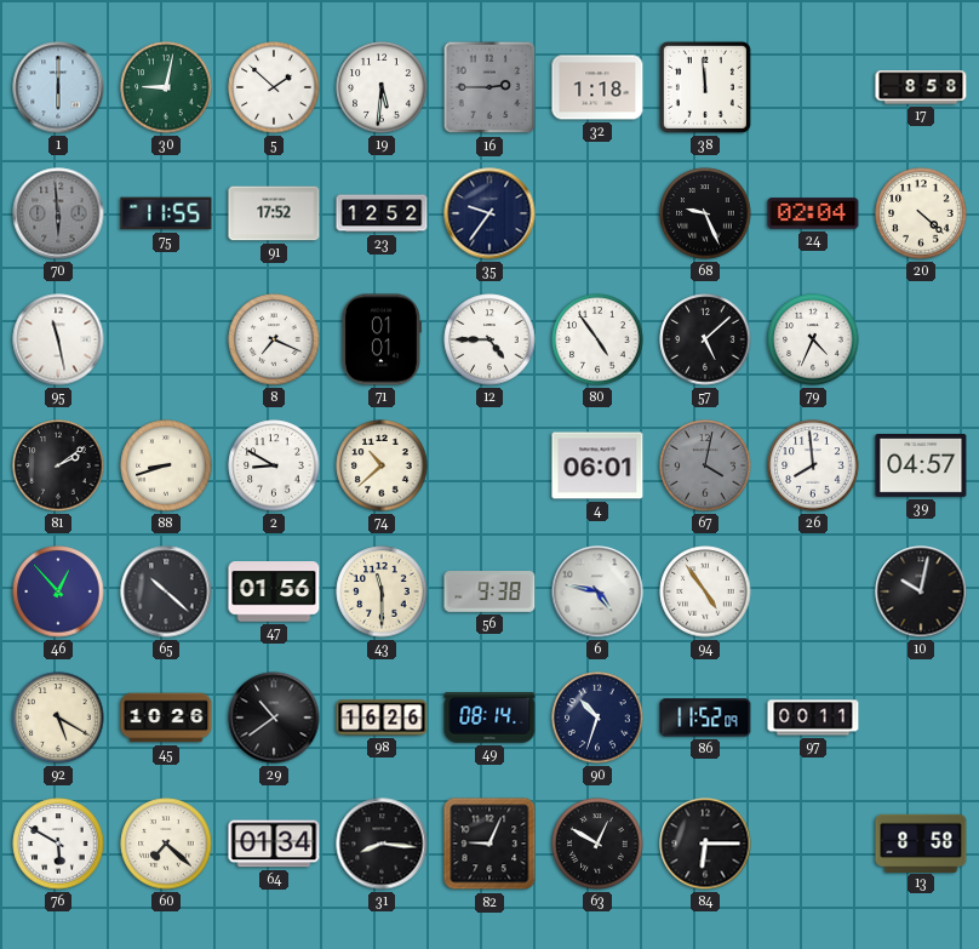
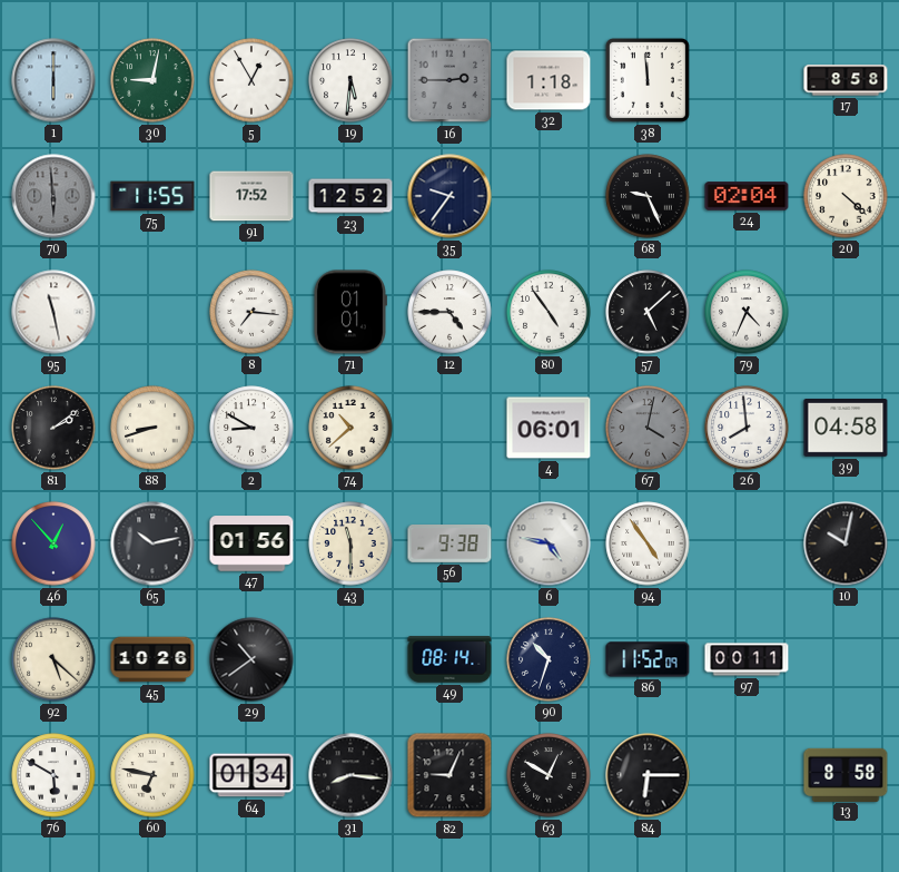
5: 1:52 -> 12:55
8: 7:19 -> 7:16
39: 04:57 -> 04:58
65: 10:22 -> 10:13
92: 5:20 -> 5:22
98: 16:26 -> none
60: 7:22 -> 6:47
